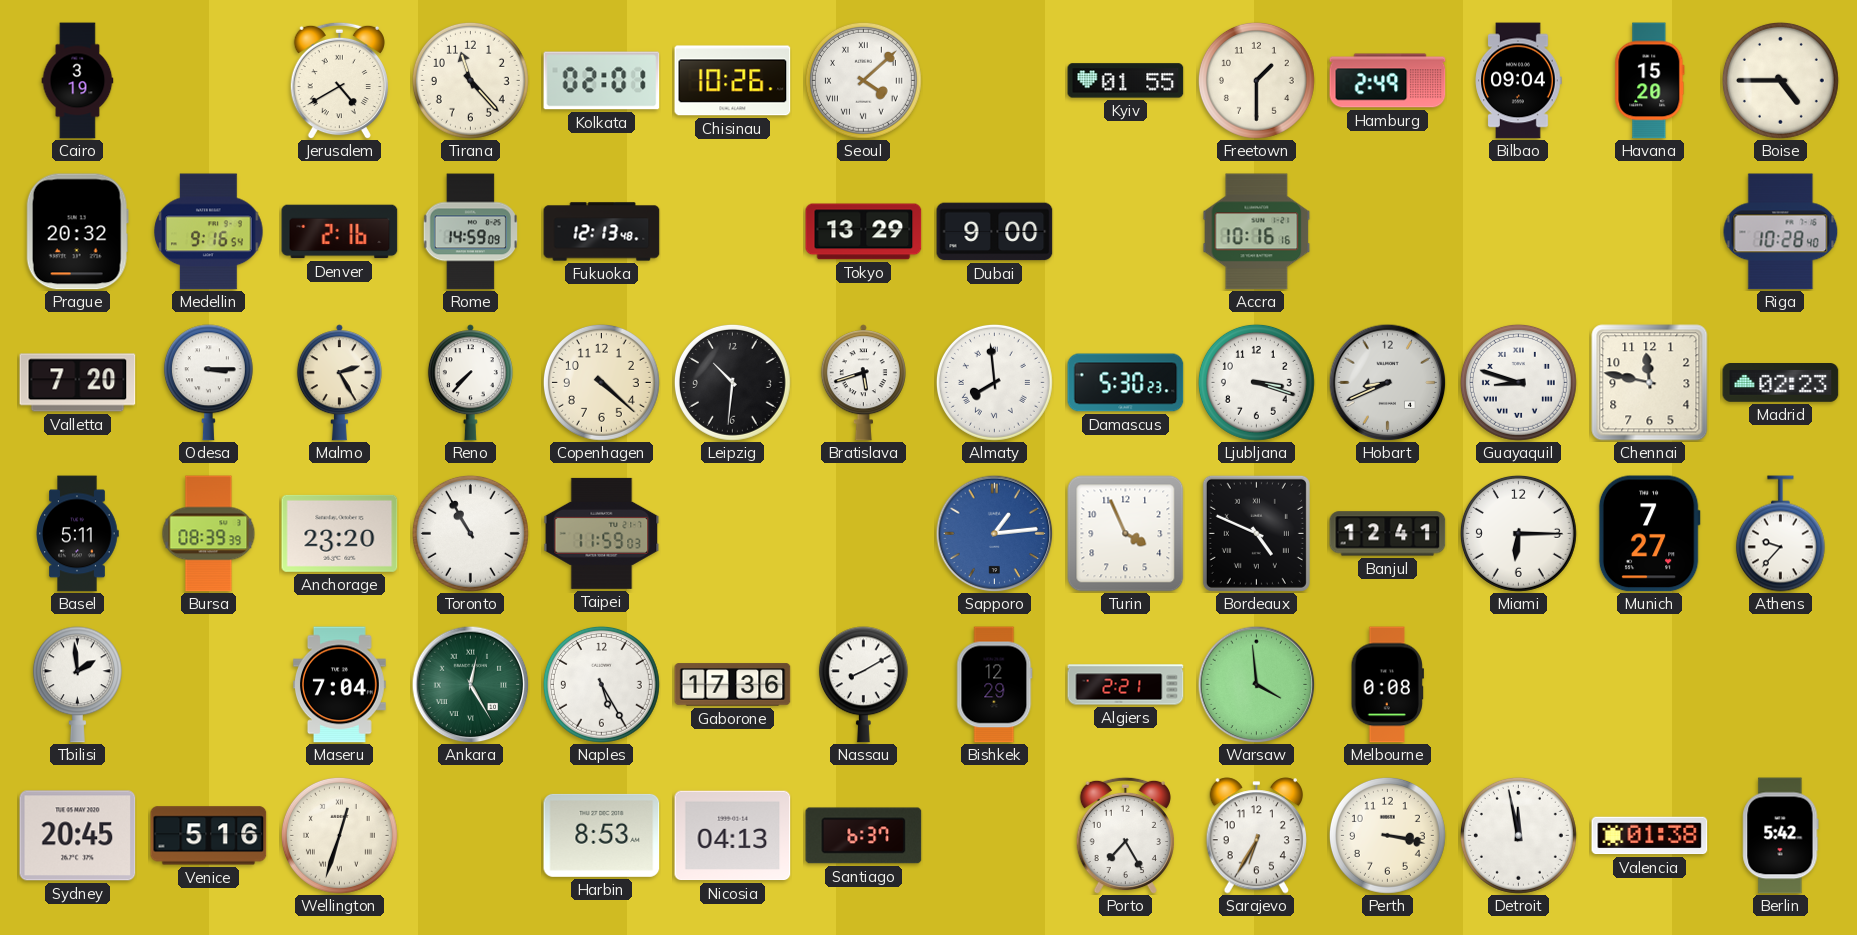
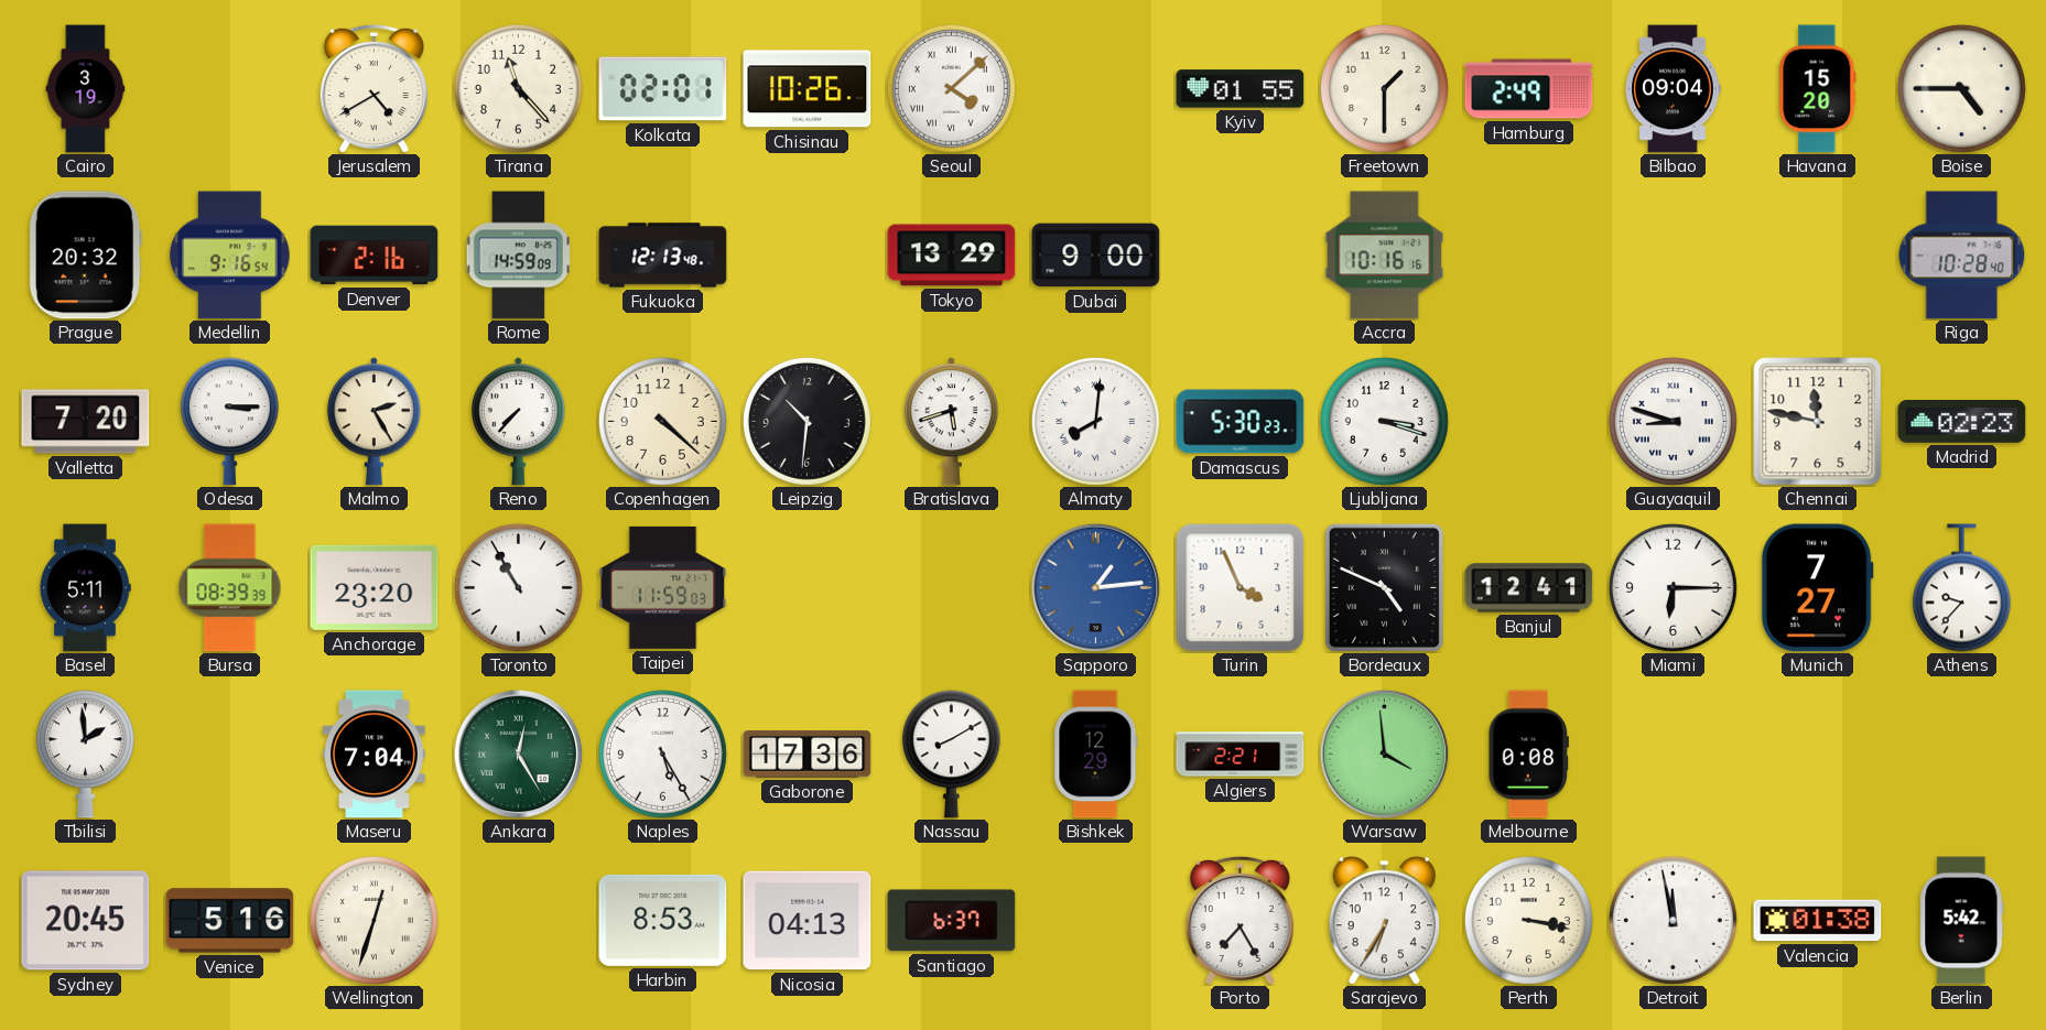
Almaty: 7:59 -> 8:01
Hobart: 8:41 -> none
